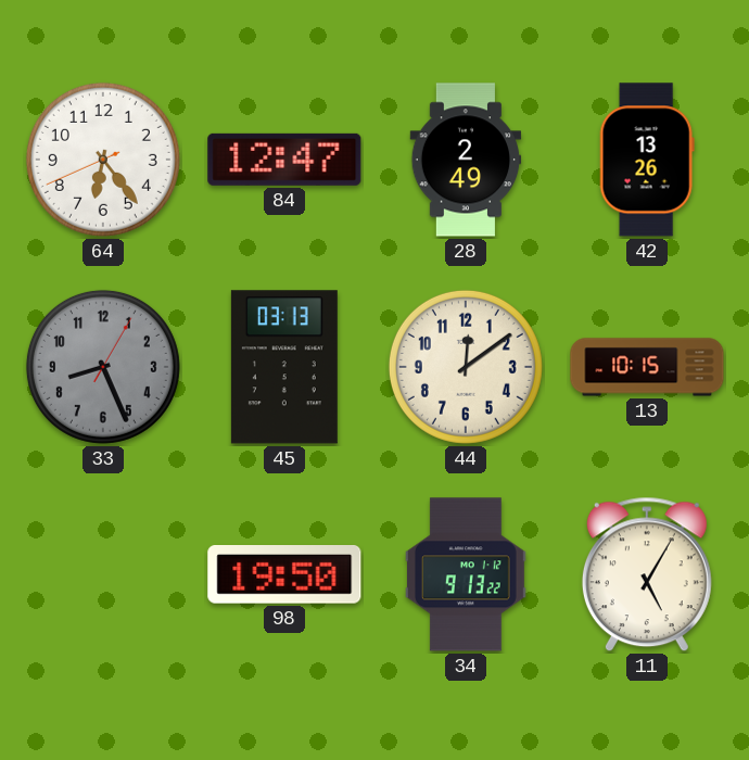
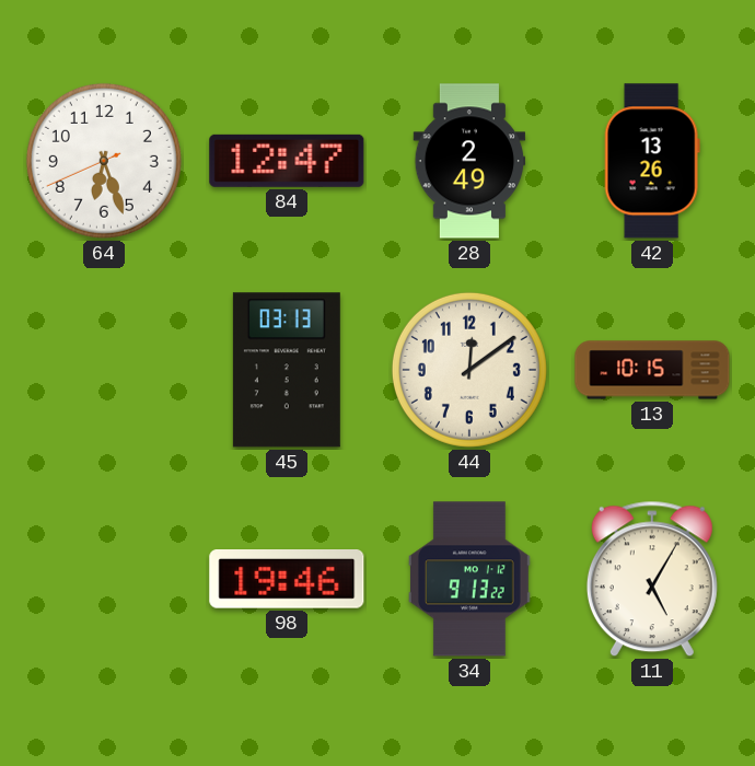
64: 6:23 -> 6:26
33: 8:26 -> none
98: 19:50 -> 19:46
